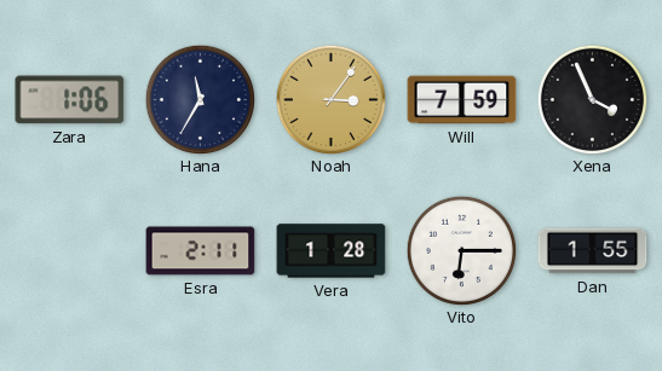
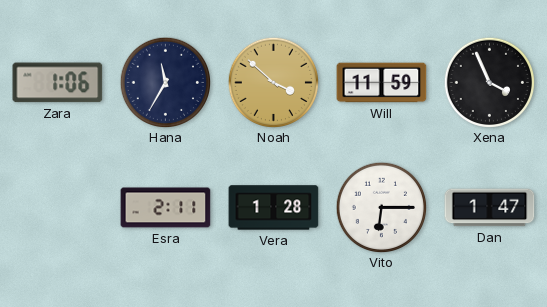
Noah: 3:06 -> 3:52
Will: 7:59 -> 11:59
Dan: 1:55 -> 1:47
